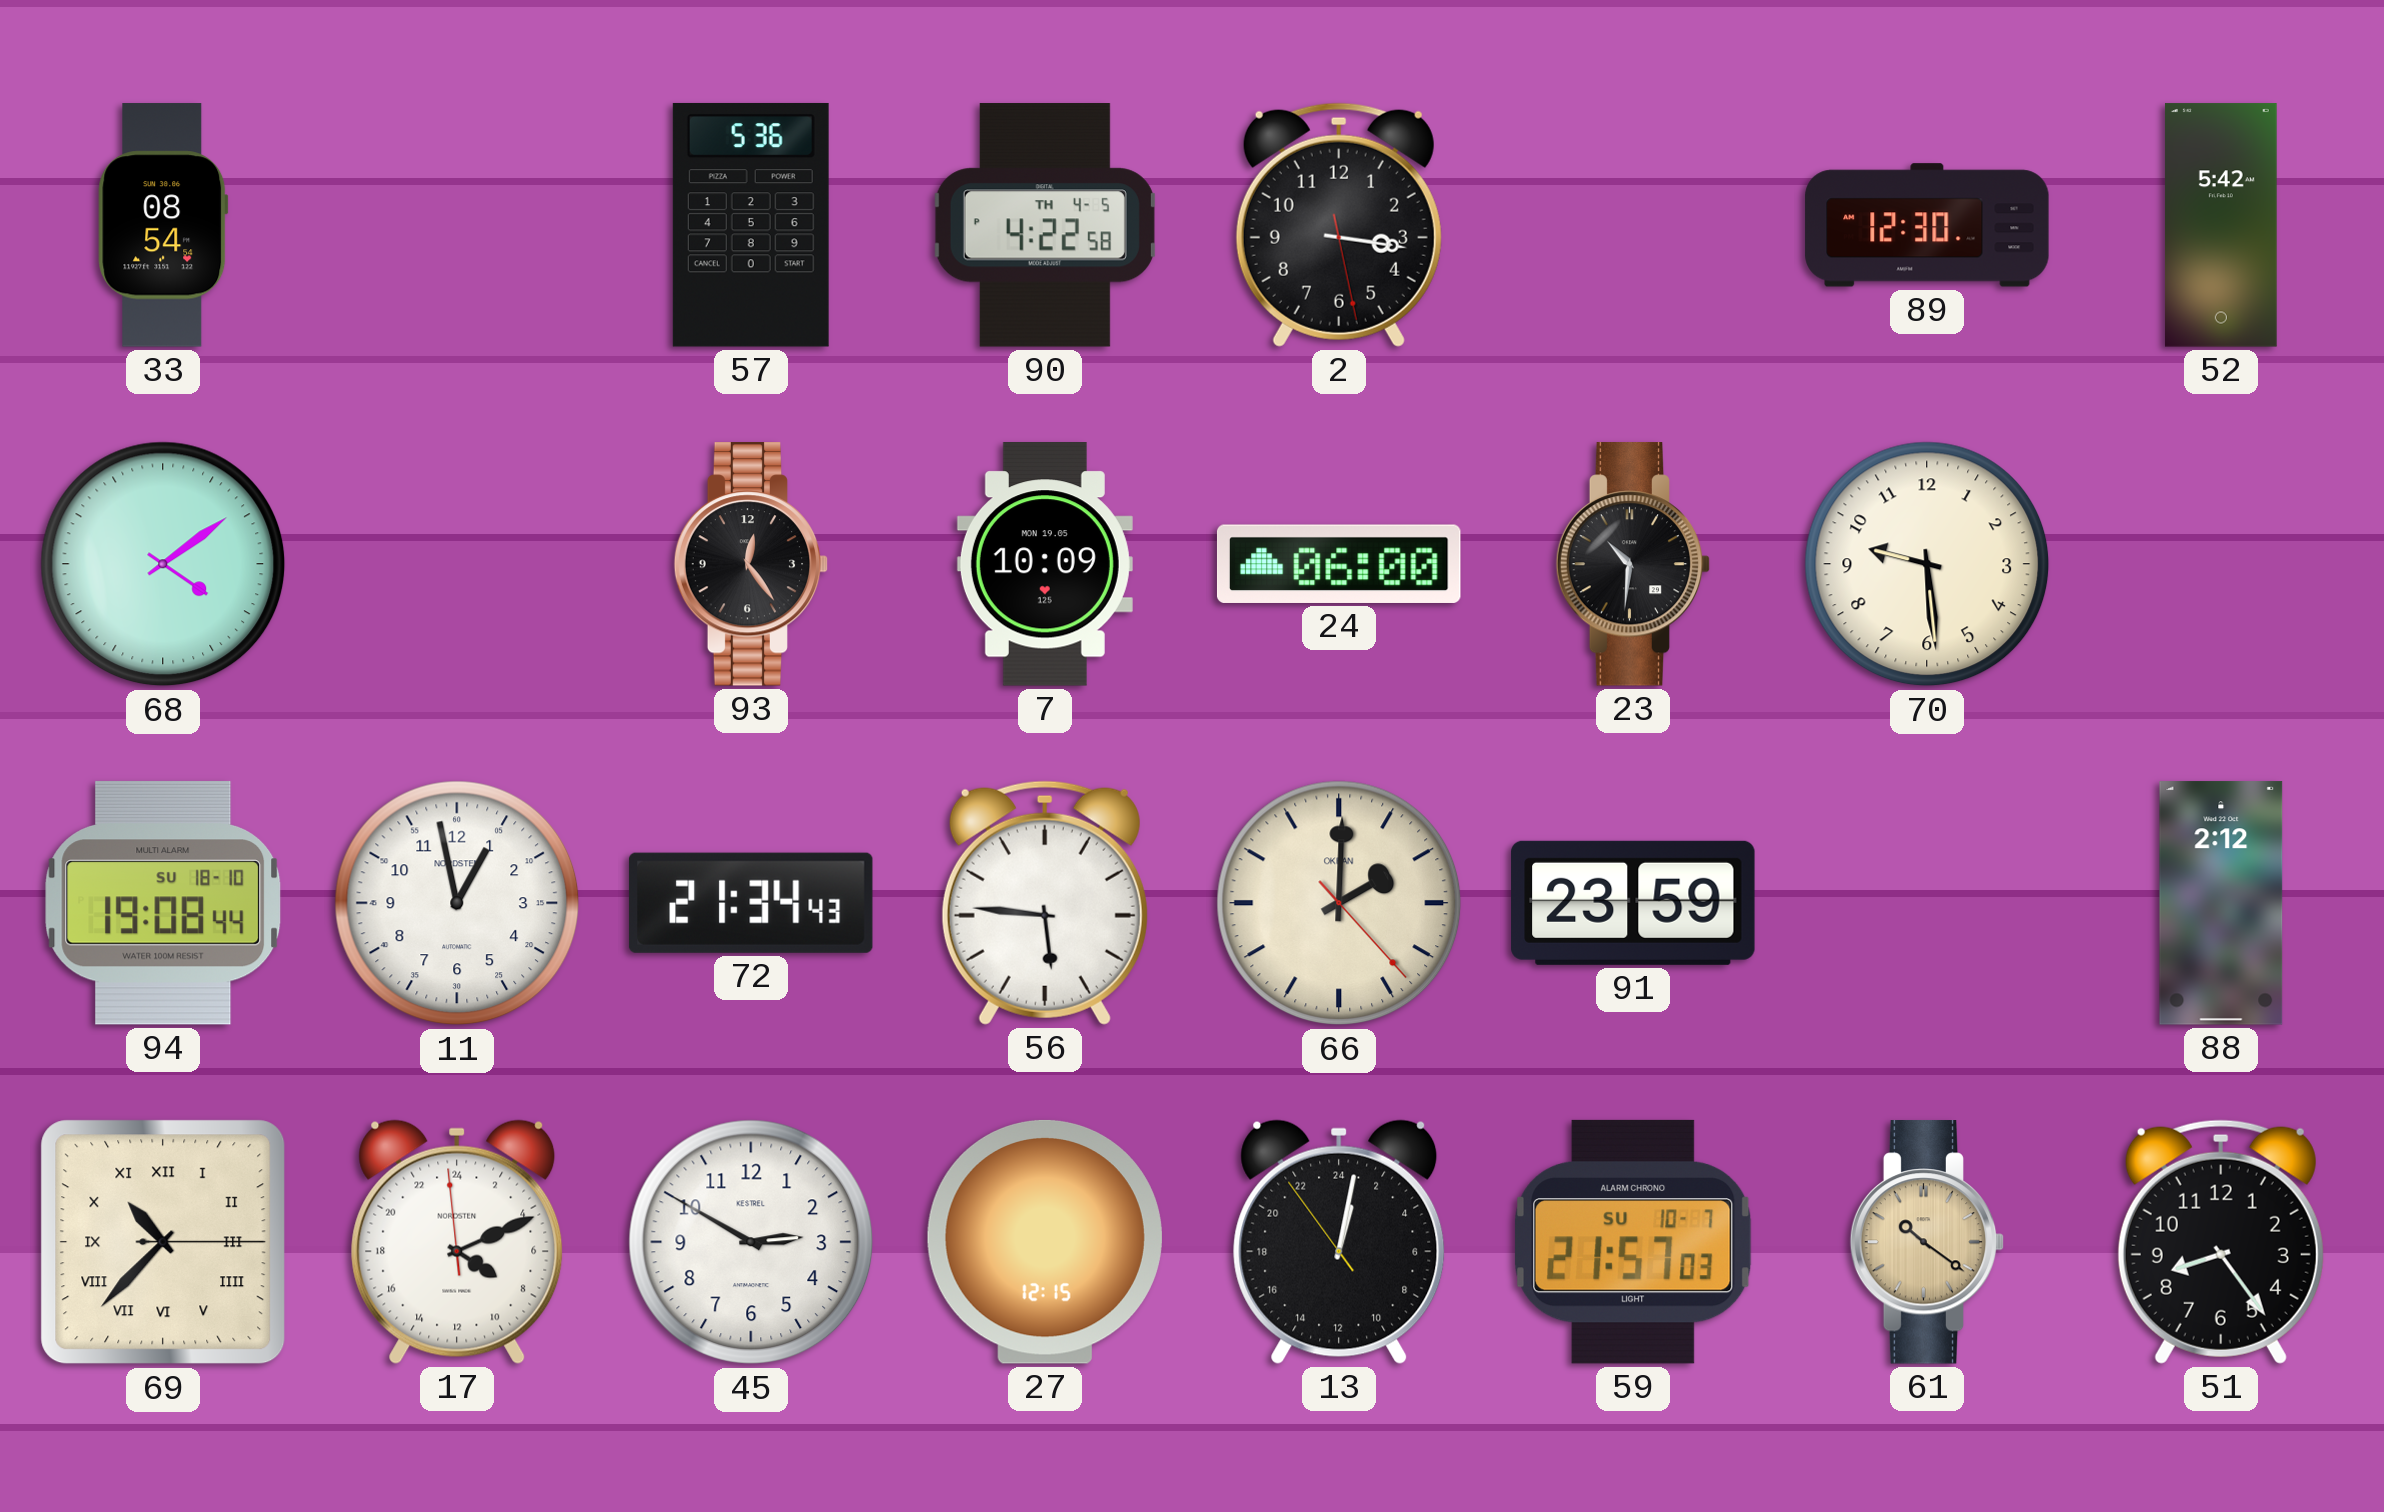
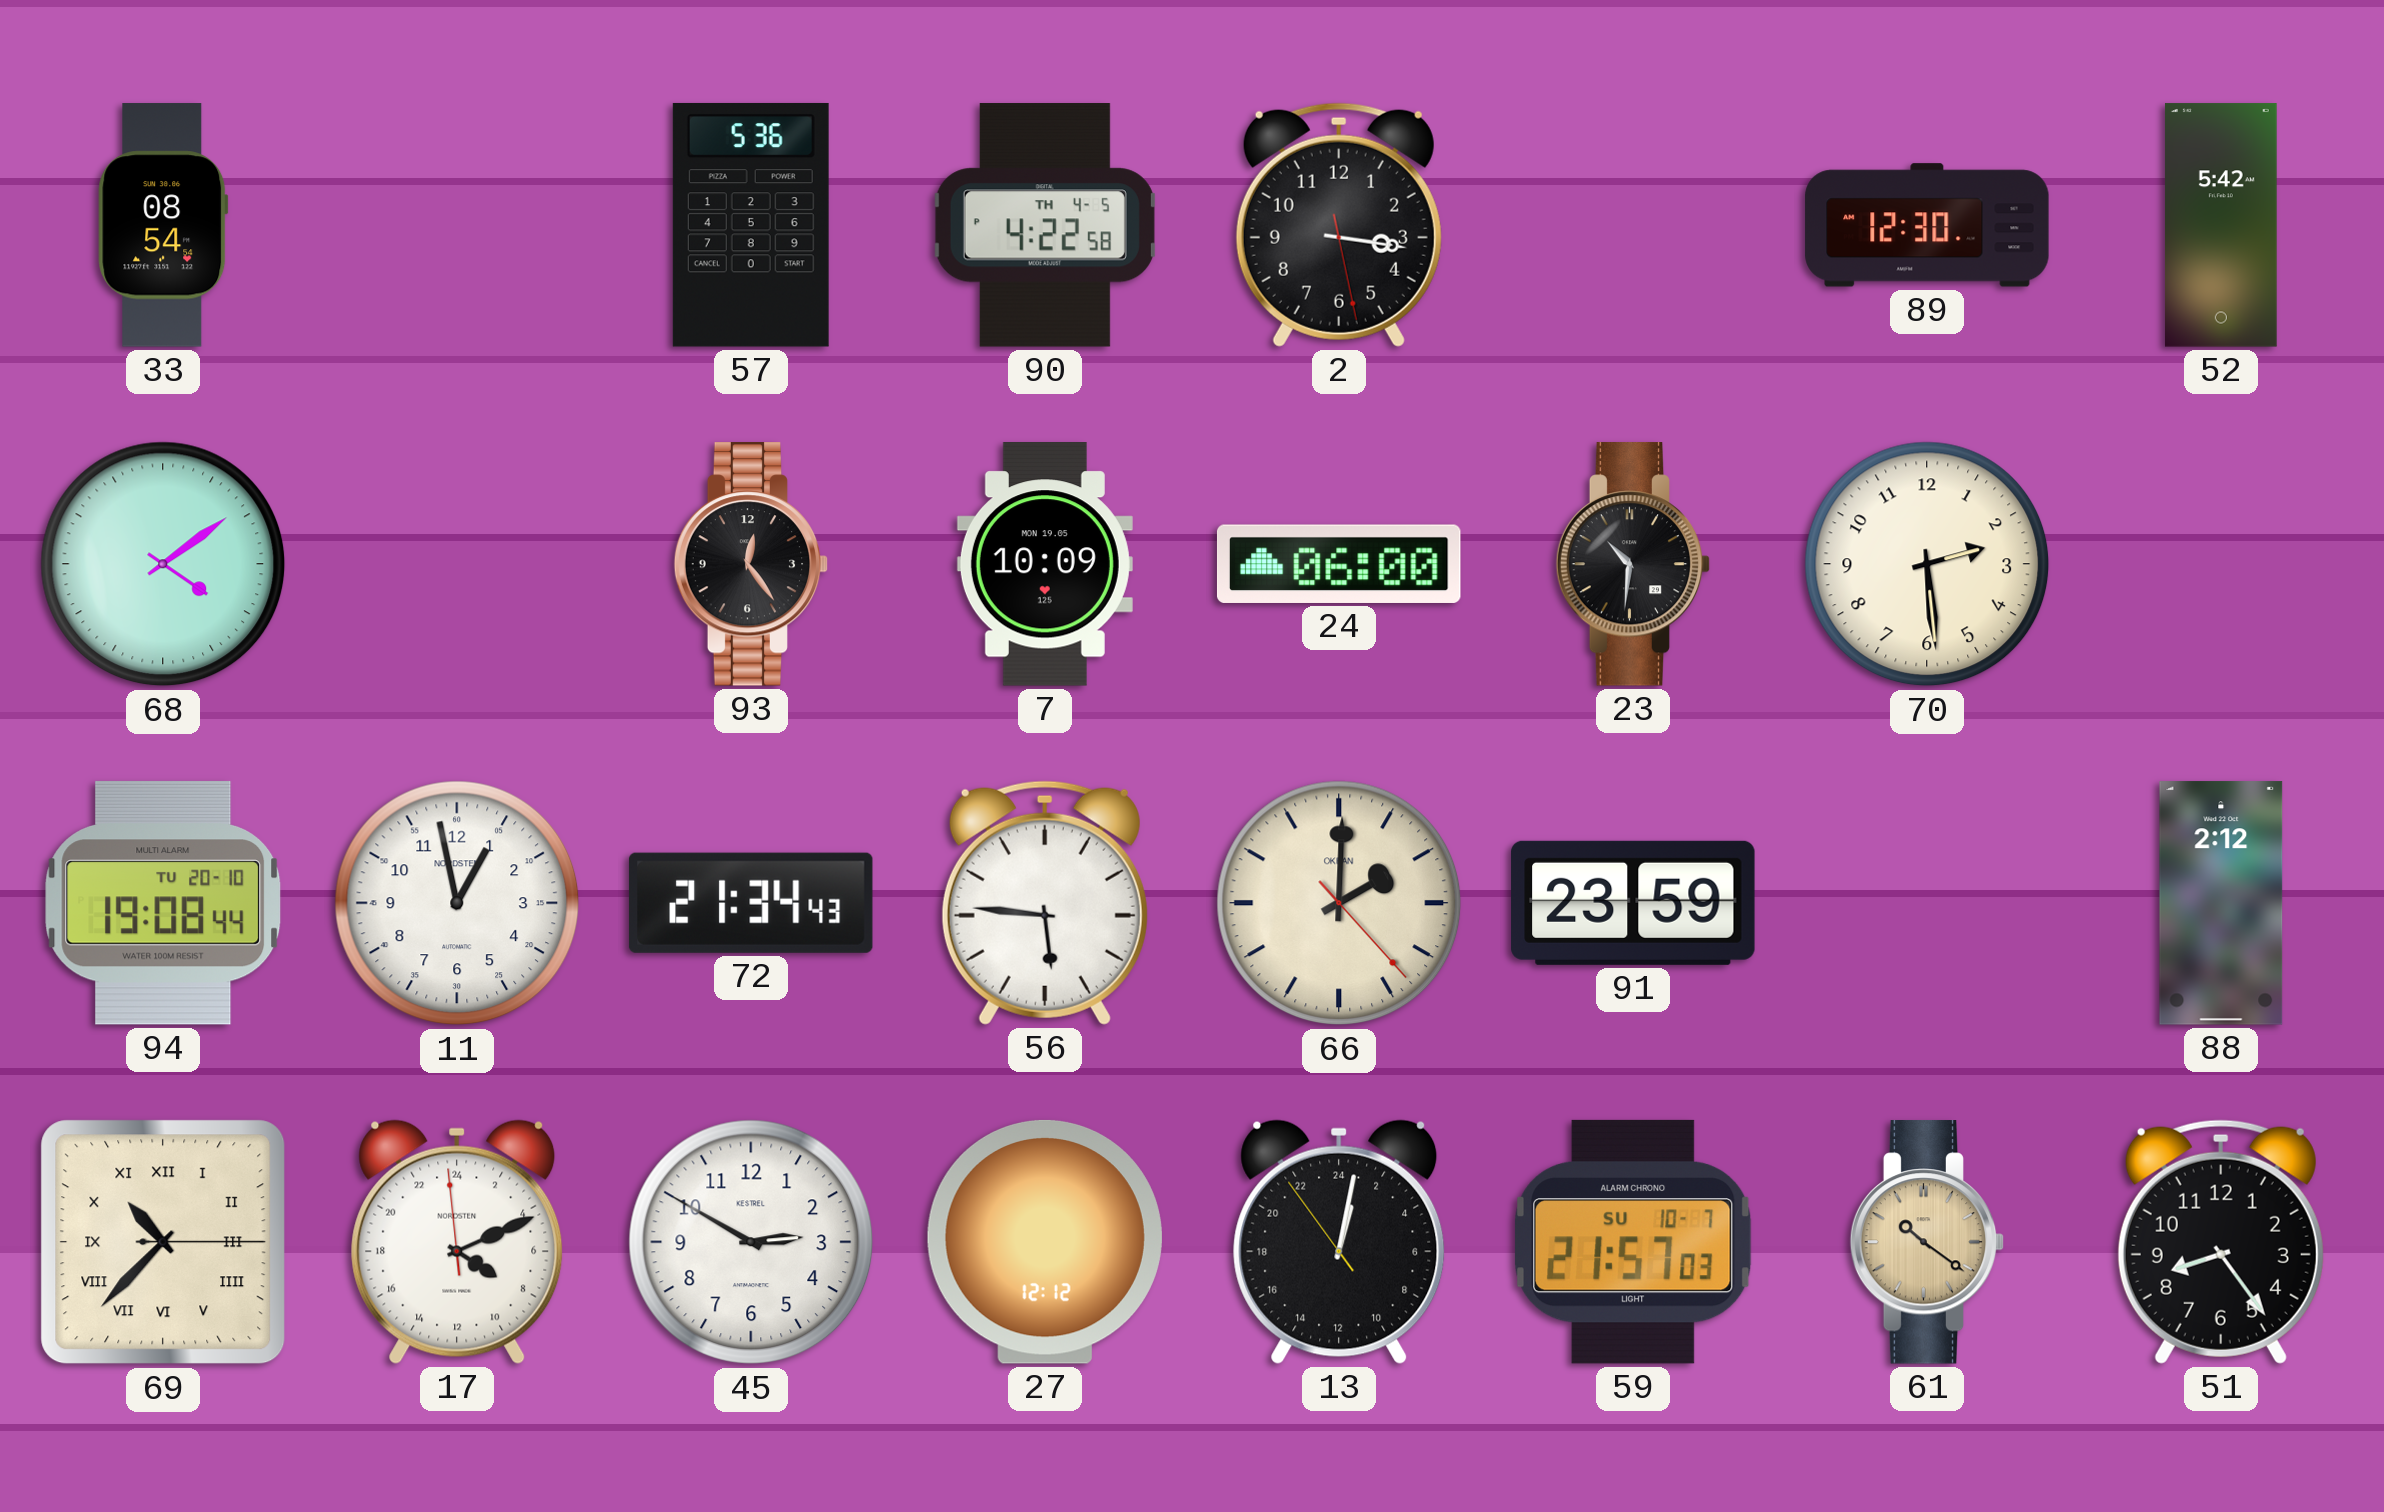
70: 9:29 -> 2:29
94 date: SU 18-10 -> TU 20-10
27: 12:15 -> 12:12
